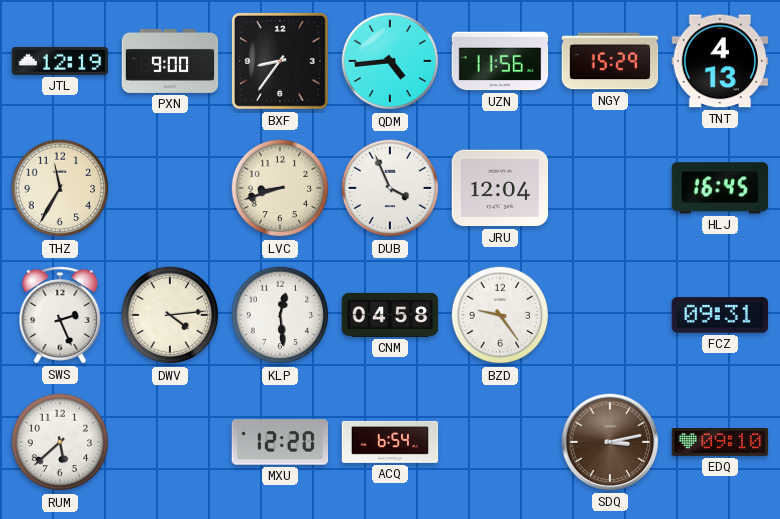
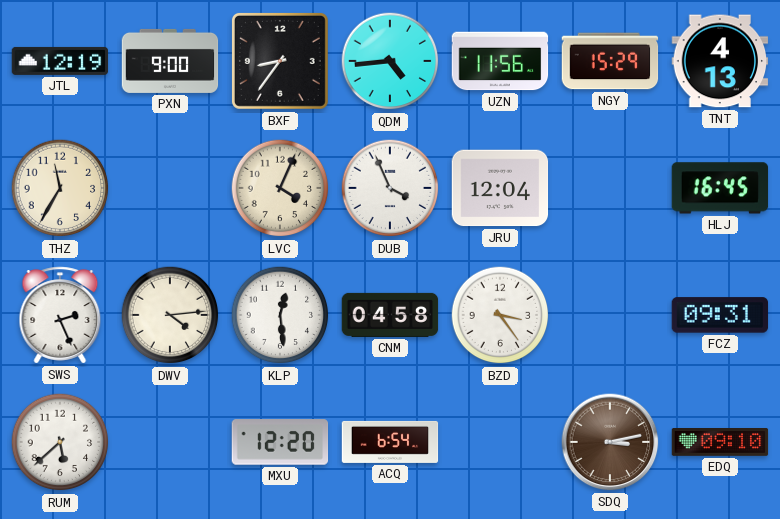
LVC: 8:42 -> 4:04
BZD: 9:24 -> 3:24
